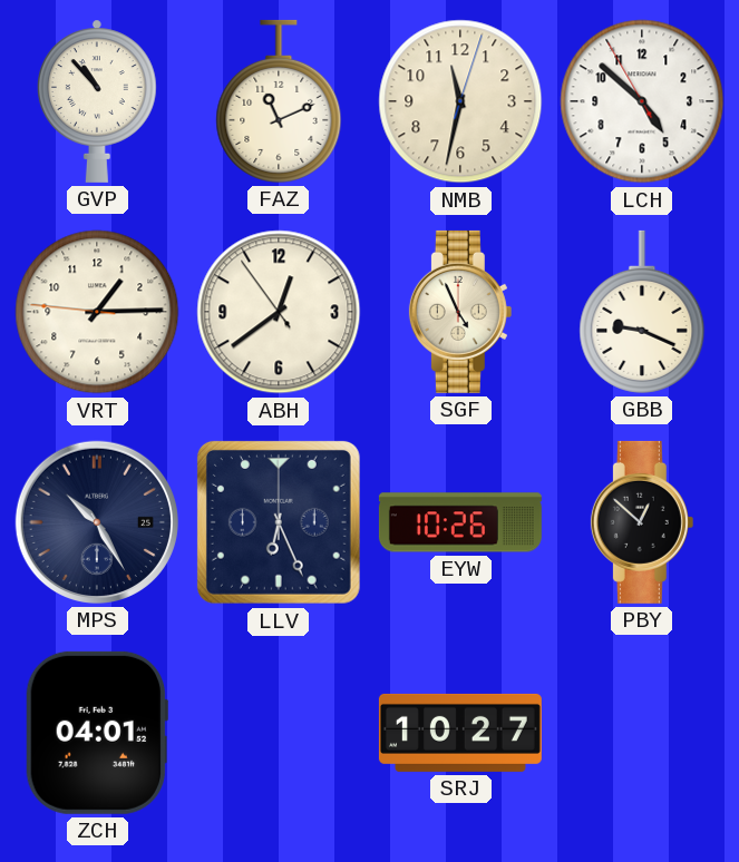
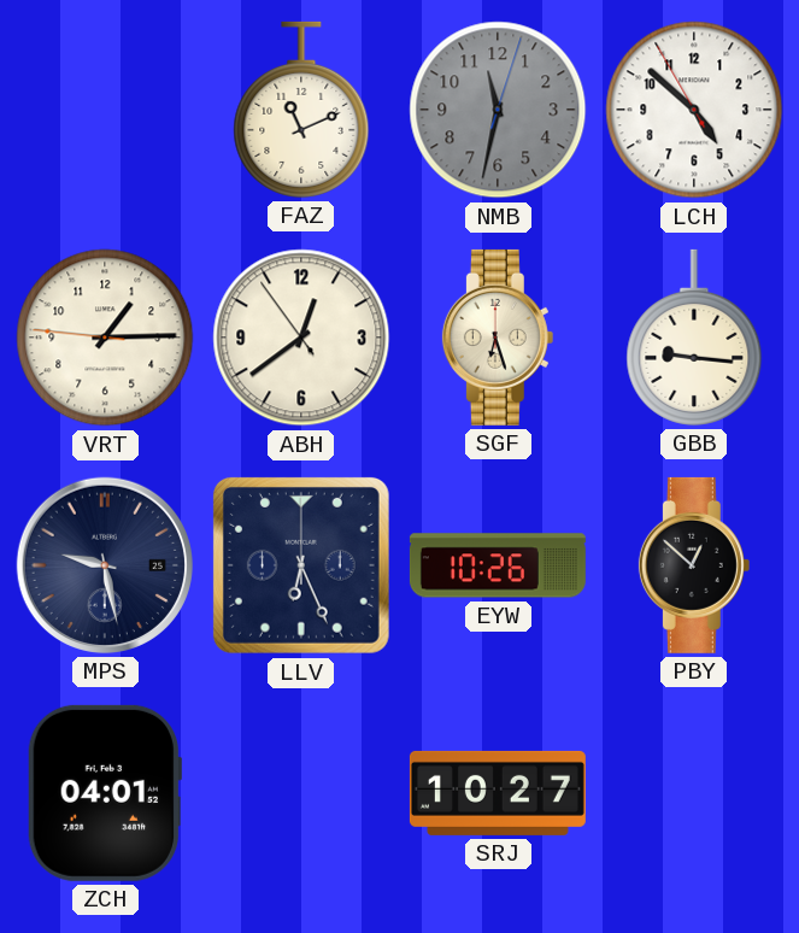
GVP: 10:53 -> none
NMB dial: cream -> grey
SGF: 4:56 -> 6:27
GBB: 9:19 -> 9:16
MPS: 10:25 -> 9:28
